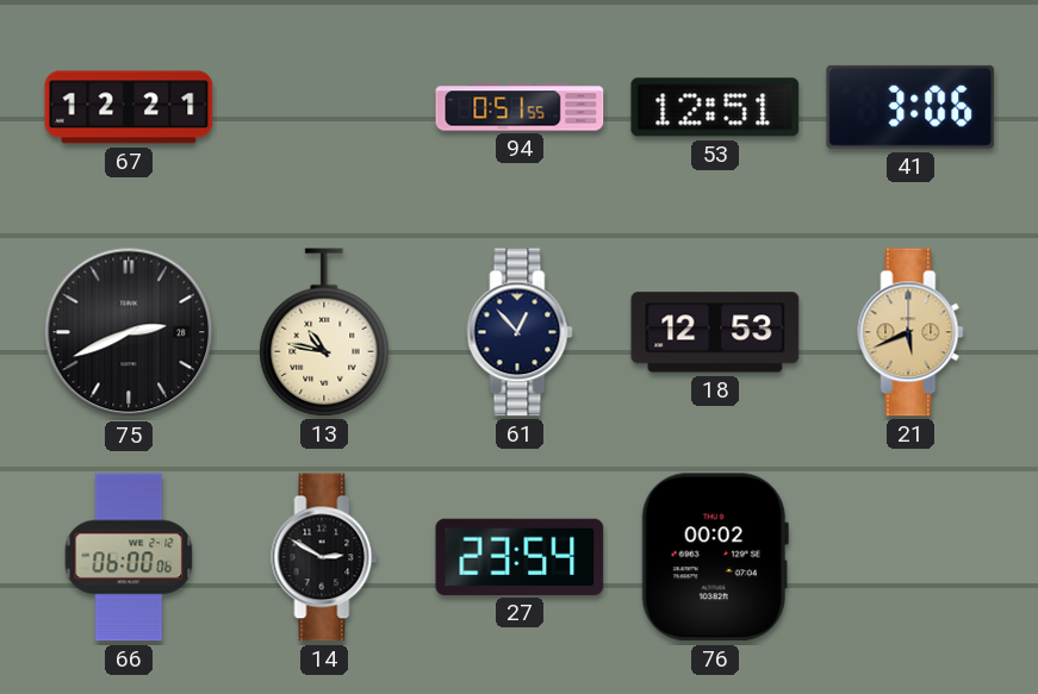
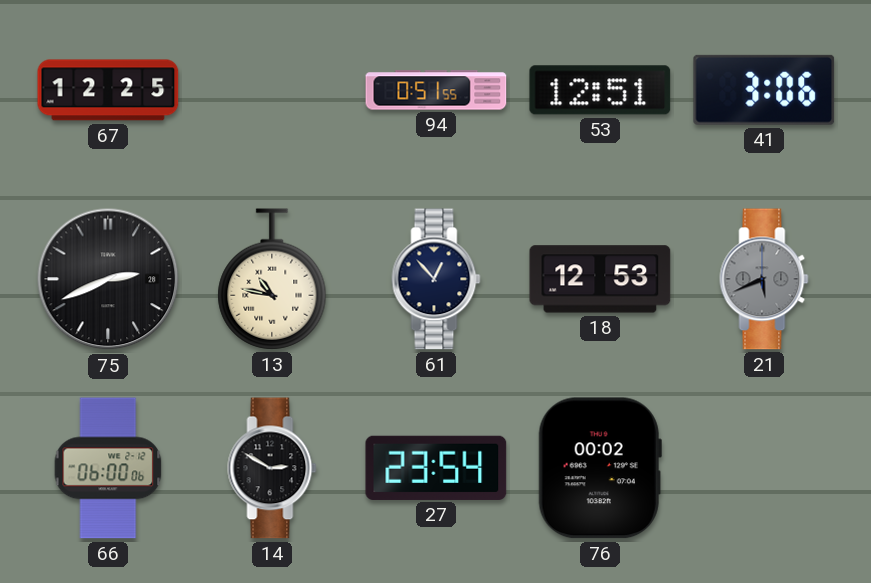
67: 12:21 -> 12:25
21 dial: champagne -> grey
